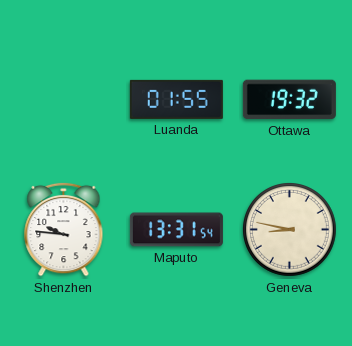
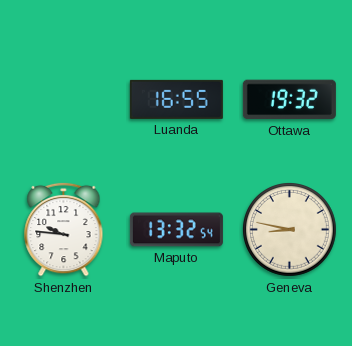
Luanda: 01:55 -> 16:55
Maputo: 13:31 -> 13:32
